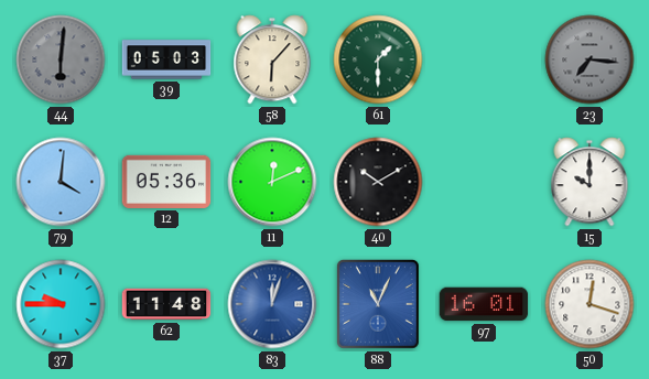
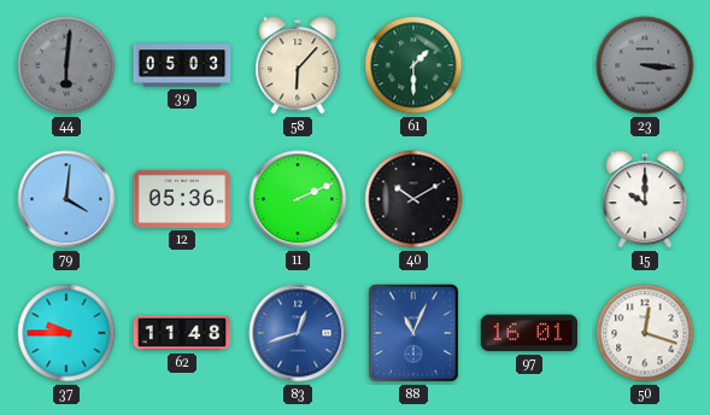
23: 7:16 -> 3:16
11: 12:11 -> 2:11
83: 12:03 -> 12:42
